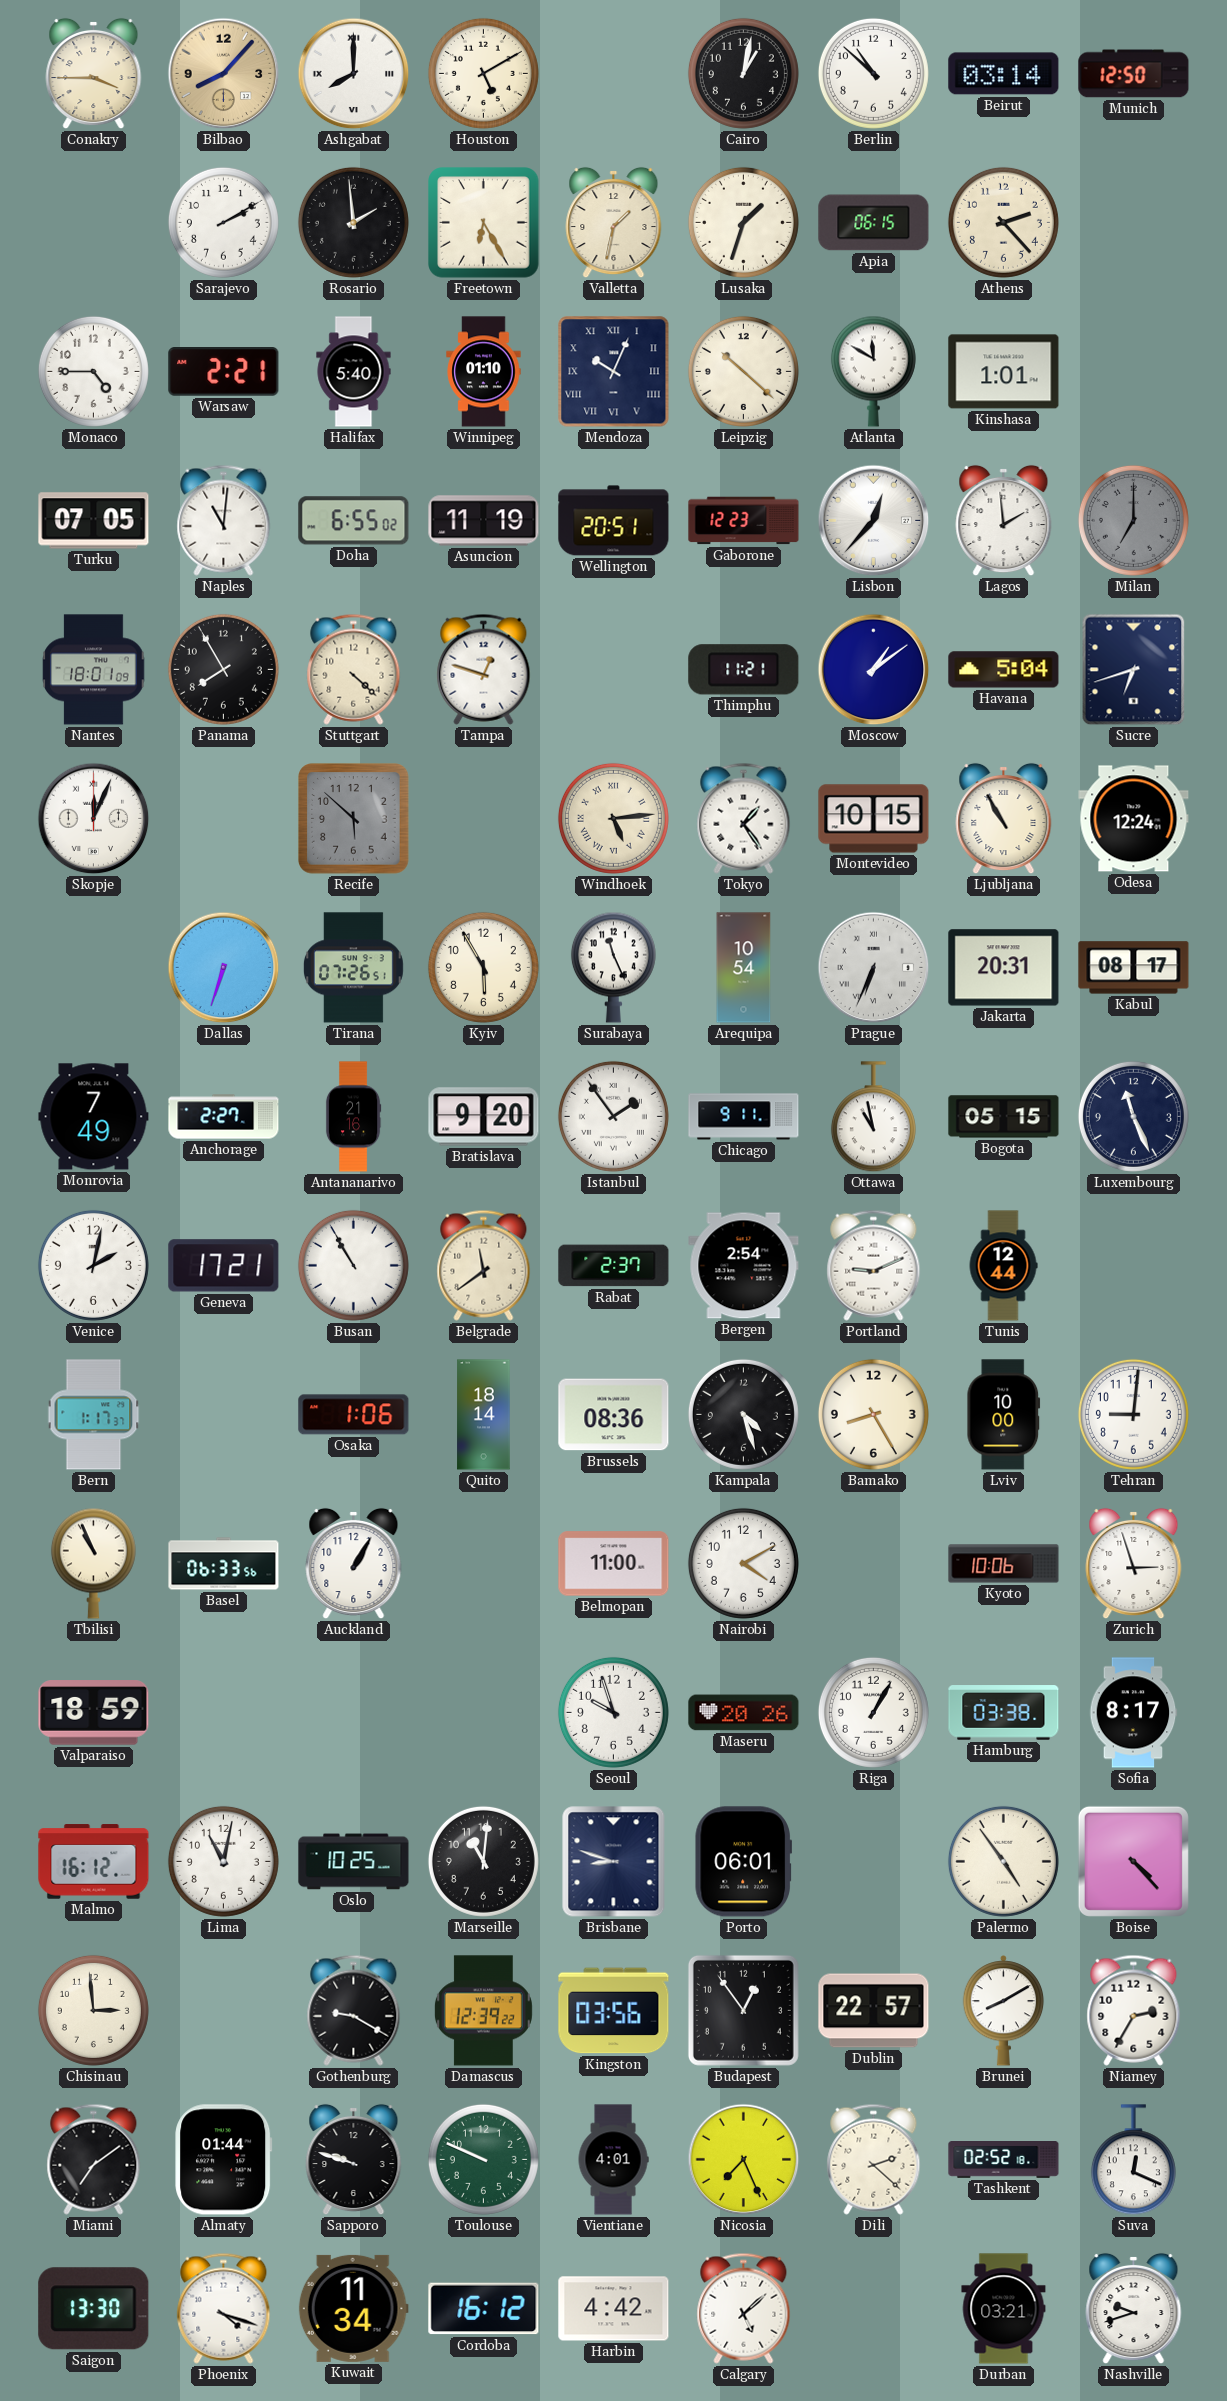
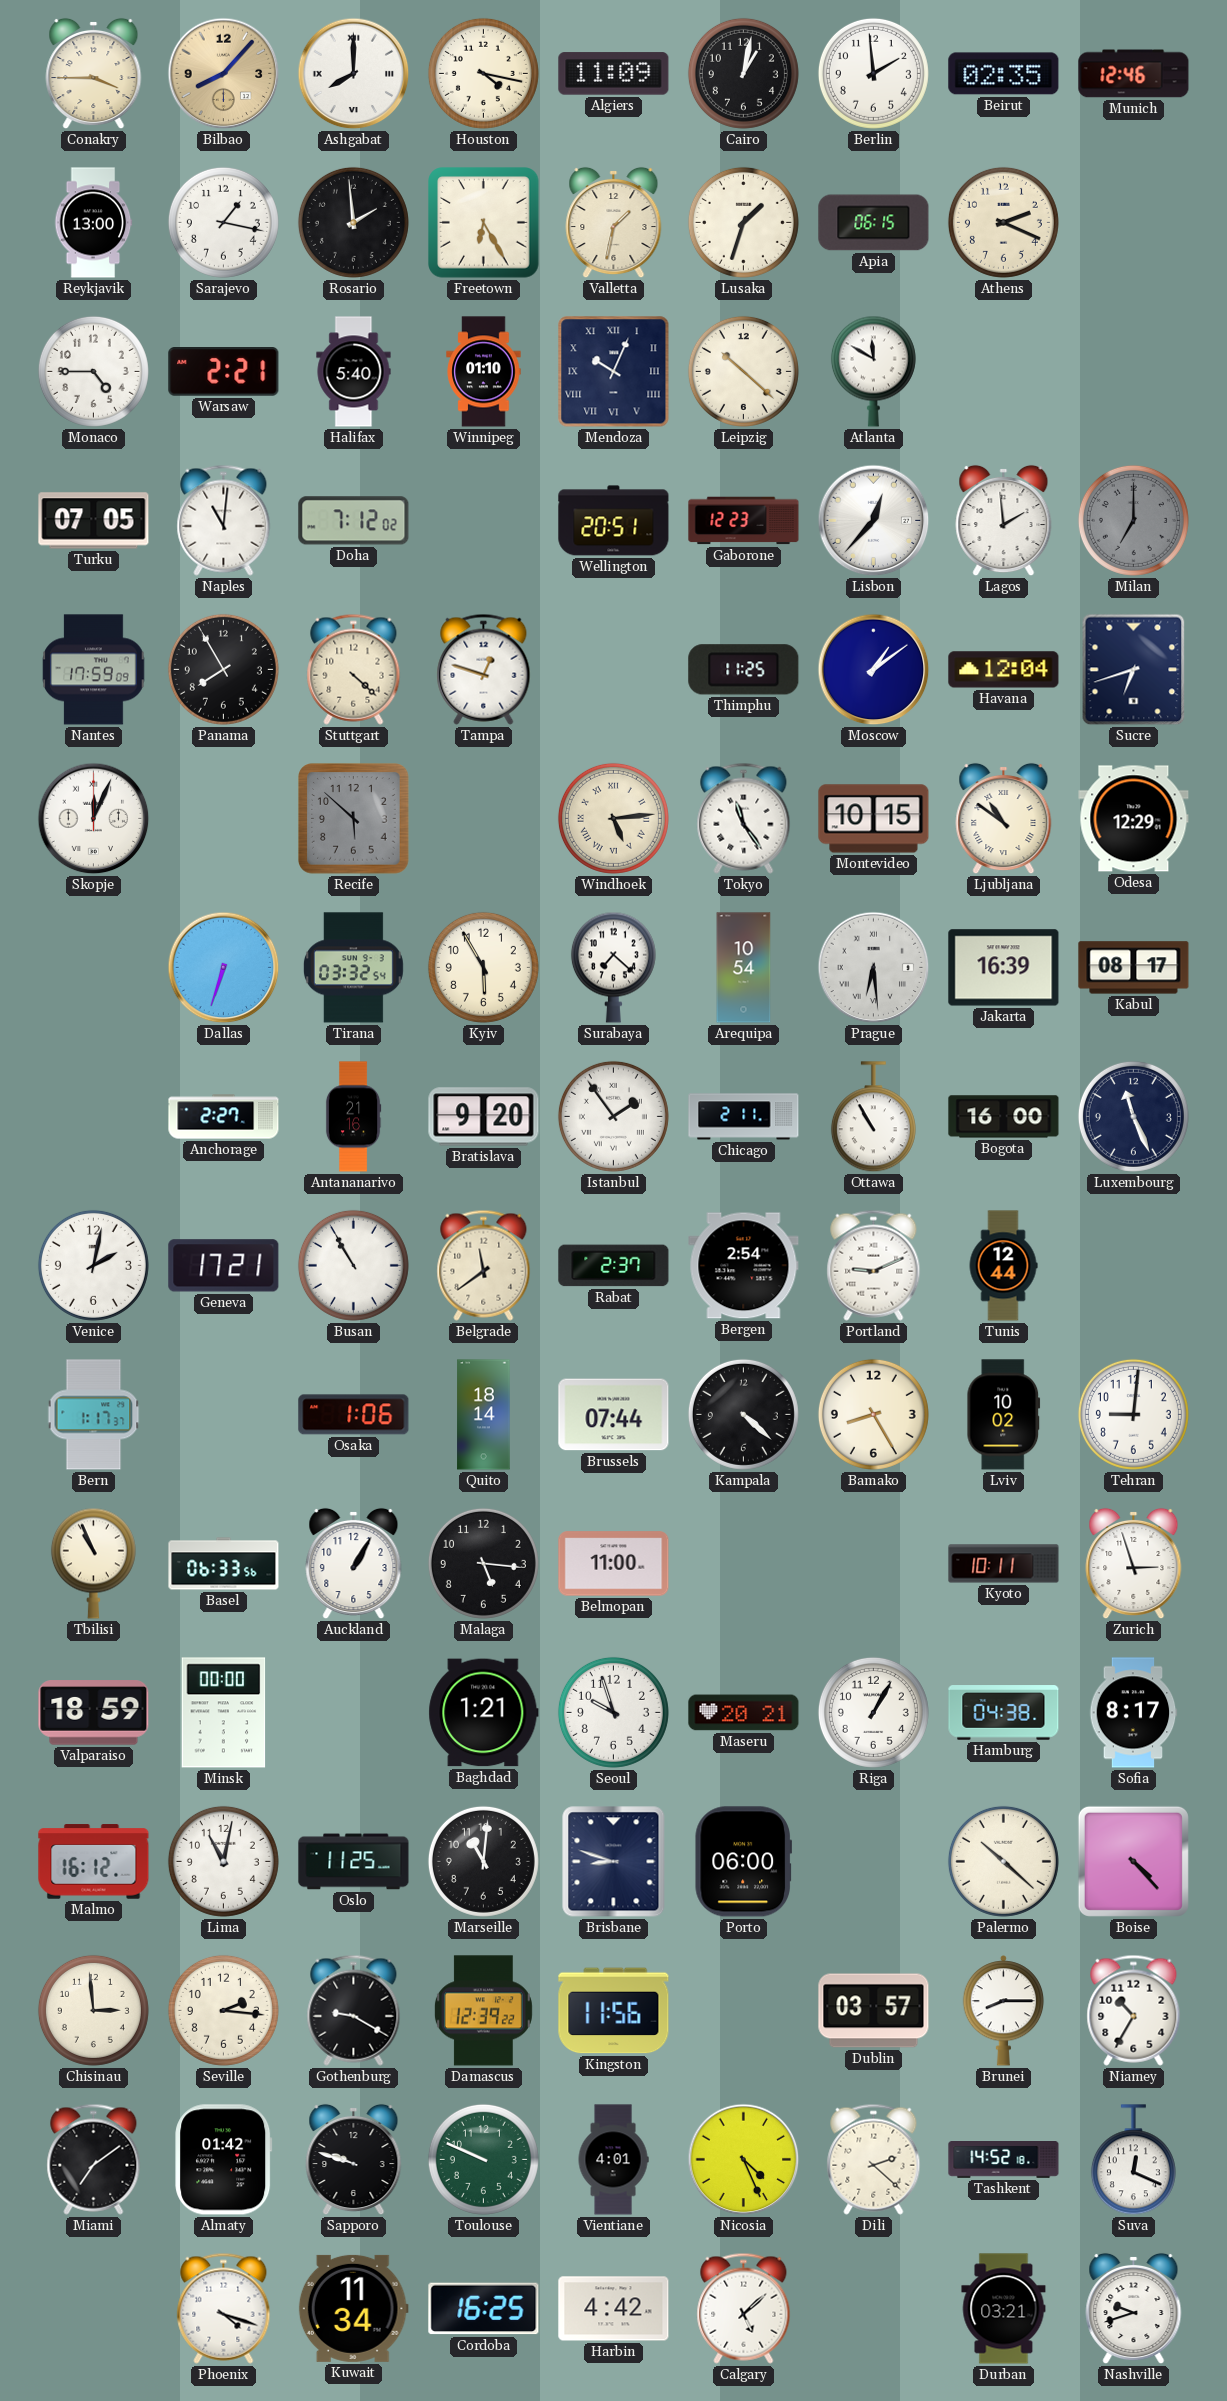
Houston: 5:10 -> 4:17
Algiers: none -> 11:09
Berlin: 10:52 -> 1:59
Beirut: 03:14 -> 02:35
Munich: 12:50 -> 12:46
Reykjavik: none -> 13:00
Sarajevo: 2:10 -> 1:17
Athens: 2:23 -> 2:19
Kinshasa: 1:01 -> none
Doha: 6:55 -> 7:12
Asuncion: 11:19 -> none
Nantes: 18:01 -> 17:59
Thimphu: 11:21 -> 11:25
Havana: 5:04 -> 12:04
Tokyo: 1:24 -> 11:24
Ljubljana: 10:55 -> 10:51
Odesa: 12:24 -> 12:29
Tirana: 07:26 -> 03:32
Surabaya: 11:26 -> 7:22
Prague: 6:34 -> 6:29
Jakarta: 20:31 -> 16:39
Monrovia: 7:49 -> none
Chicago: 9:11 -> 2:11
Ottawa: 10:58 -> 10:55
Bogota: 05:15 -> 16:00
Brussels: 08:36 -> 07:44
Kampala: 4:27 -> 4:22
Lviv: 10:00 -> 10:02
Malaga: none -> 5:16
Nairobi: 4:10 -> none
Kyoto: 10:06 -> 10:11
Minsk: none -> 00:00
Baghdad: none -> 1:21
Maseru: 20:26 -> 20:21
Hamburg: 03:38 -> 04:38
Oslo: 10:25 -> 11:25
Porto: 06:01 -> 06:00
Palermo: 4:54 -> 10:22
Seville: none -> 2:16
Kingston: 03:56 -> 11:56
Budapest: 12:54 -> none
Dublin: 22:57 -> 03:57
Brunei: 8:10 -> 8:15
Niamey: 2:35 -> 10:35
Almaty: 01:44 -> 01:42
Nicosia: 7:26 -> 4:26
Tashkent: 02:52 -> 14:52
Saigon: 13:30 -> none
Cordoba: 16:12 -> 16:25
